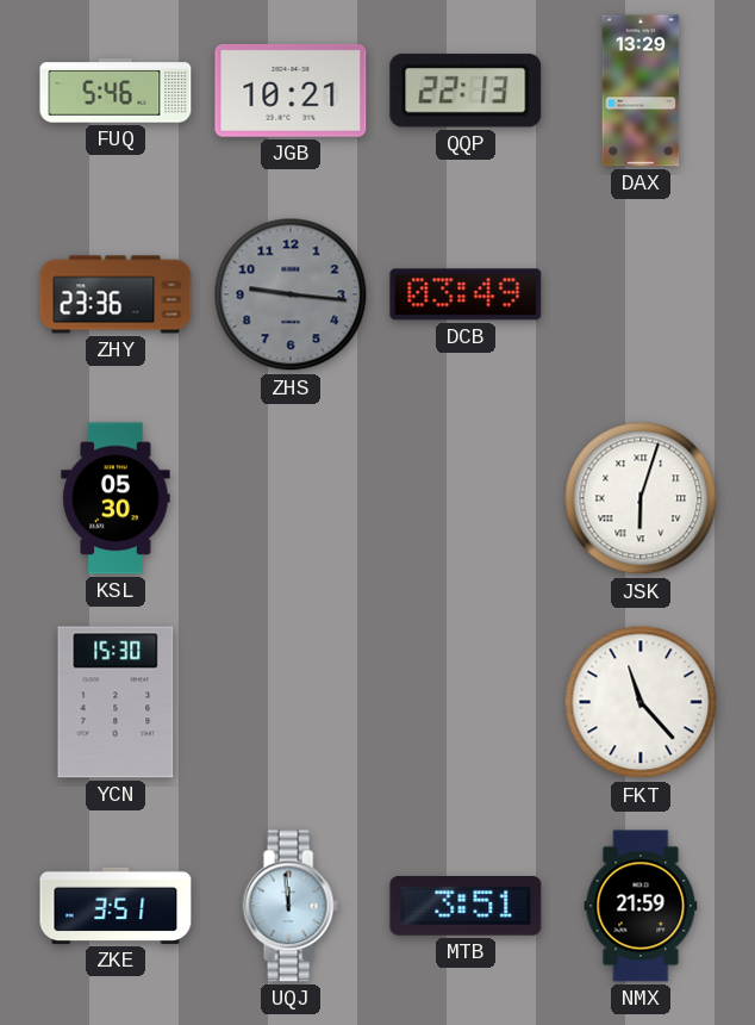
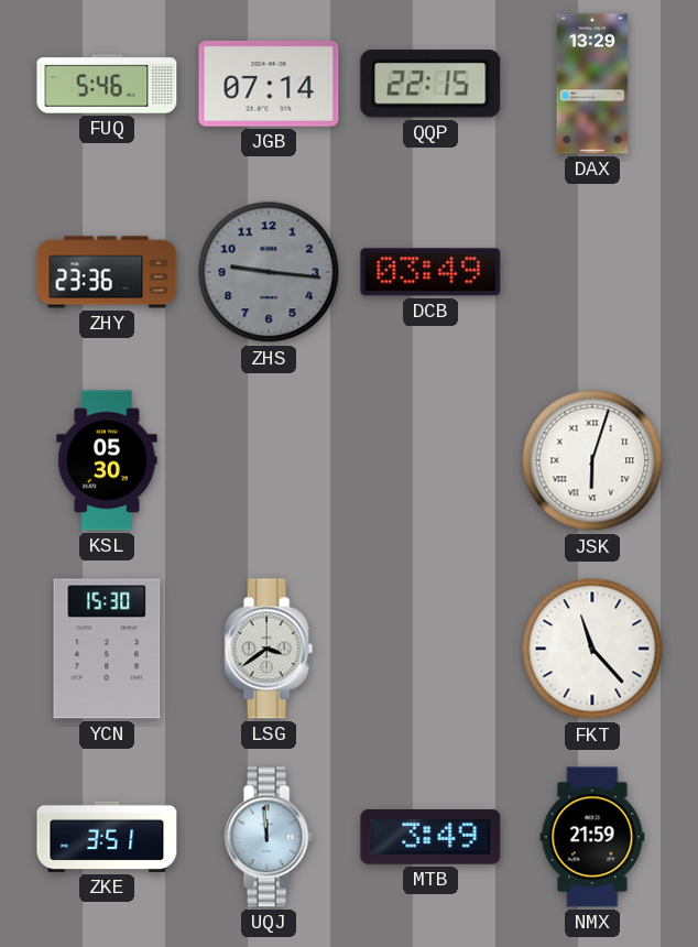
JGB: 10:21 -> 07:14
QQP: 22:13 -> 22:15
LSG: none -> 3:39
MTB: 3:51 -> 3:49
